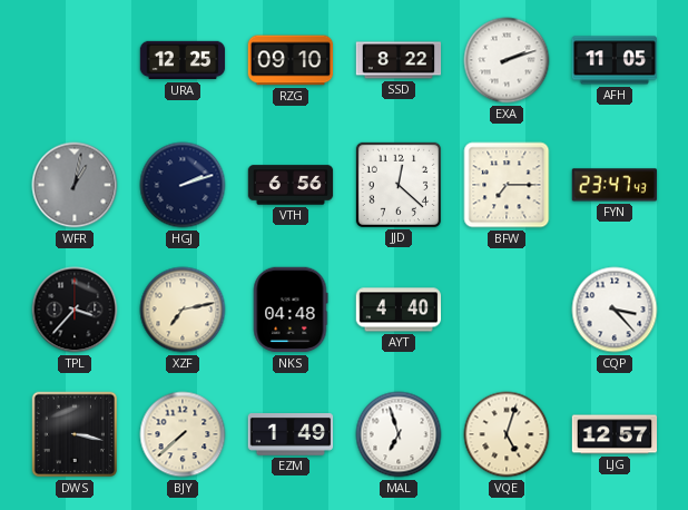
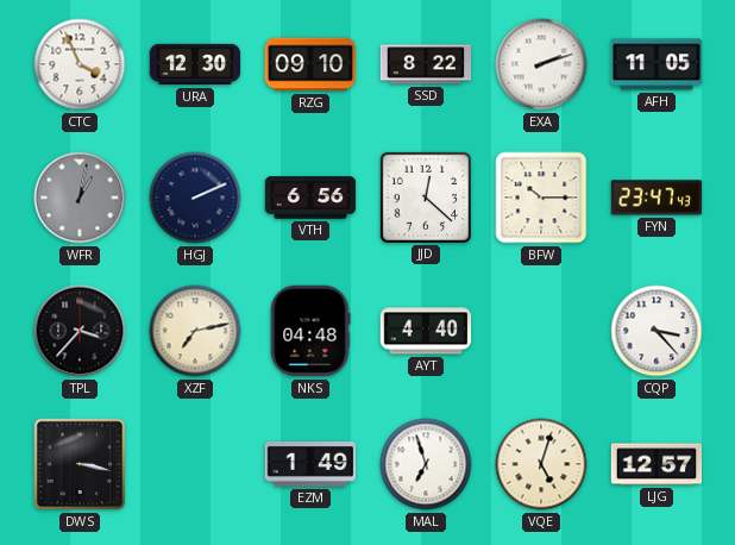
CTC: none -> 3:56
URA: 12:25 -> 12:30
HGJ: 2:12 -> 2:11
BFW: 7:15 -> 10:15
BJY: 7:38 -> none
